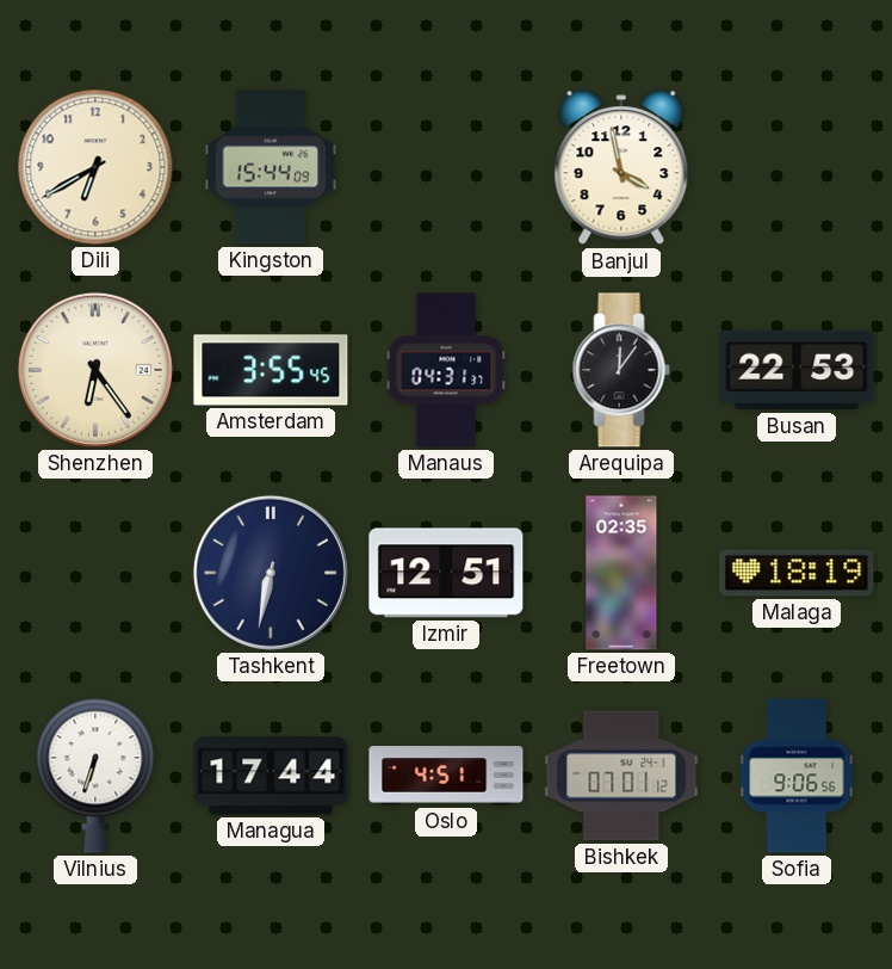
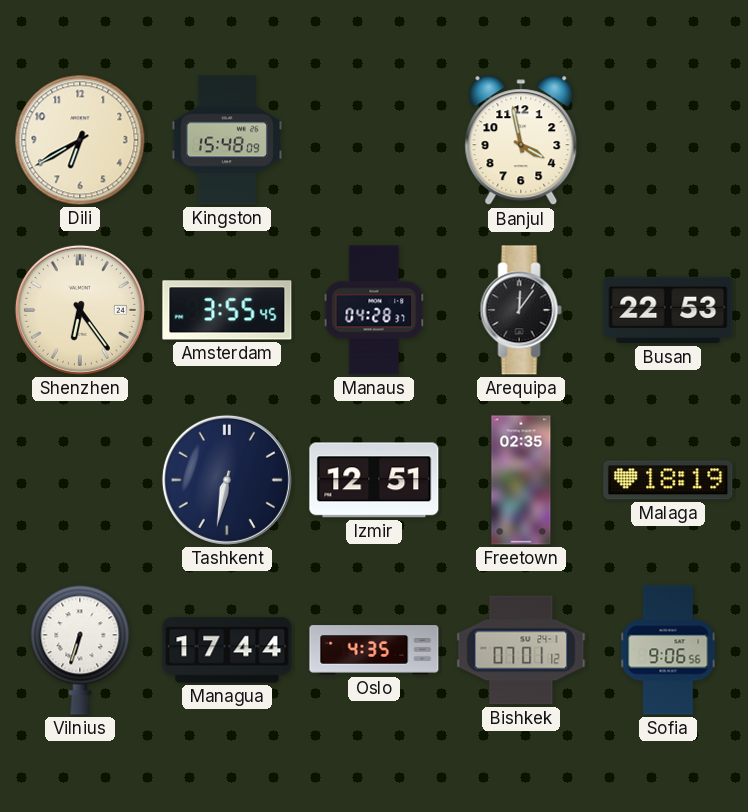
Kingston: 15:44 -> 15:48
Manaus: 04:31 -> 04:28
Oslo: 4:51 -> 4:35
